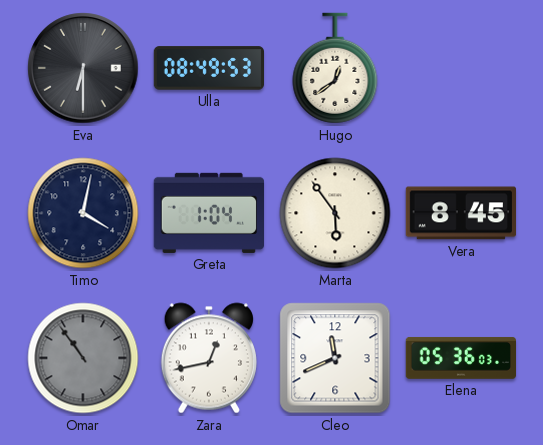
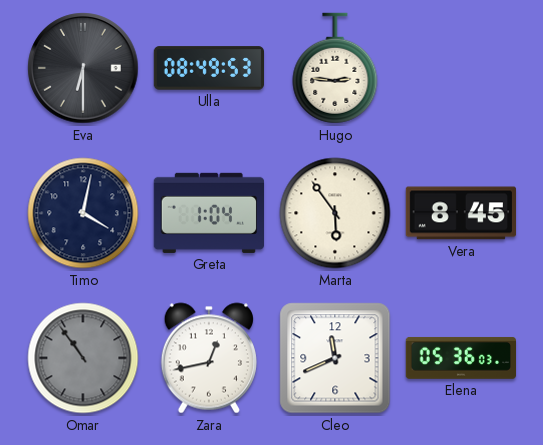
Hugo: 12:39 -> 2:46
